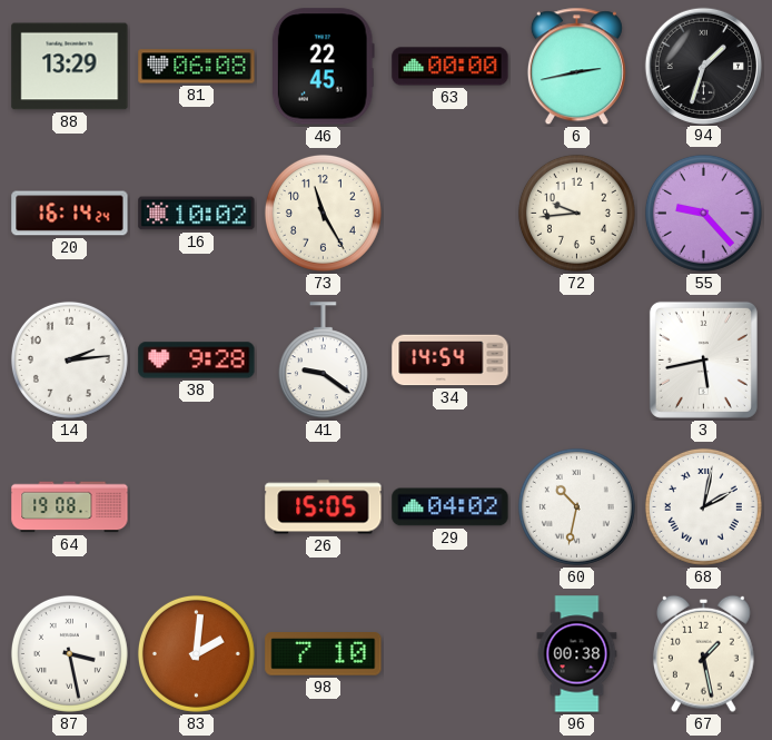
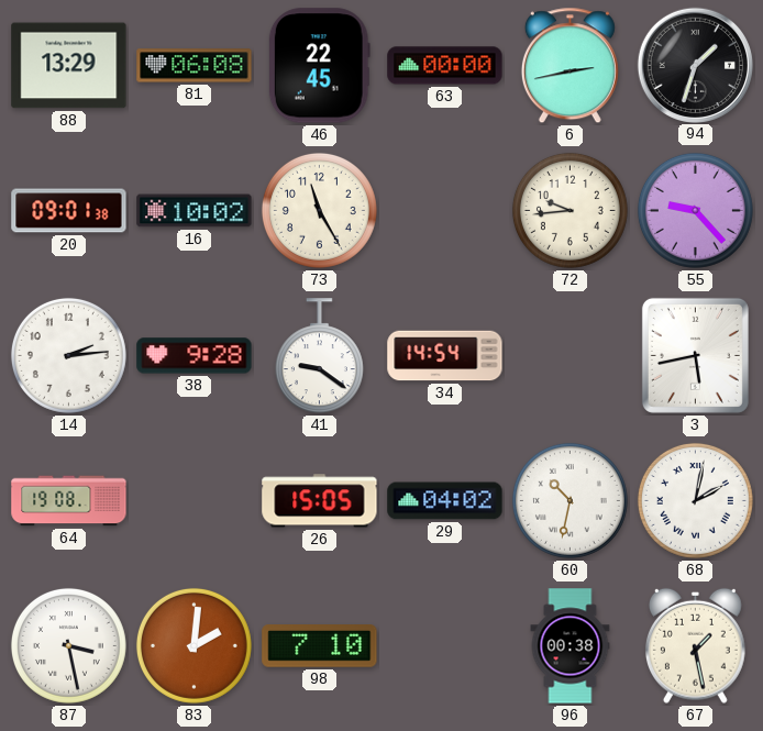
20: 16:14 -> 09:01
